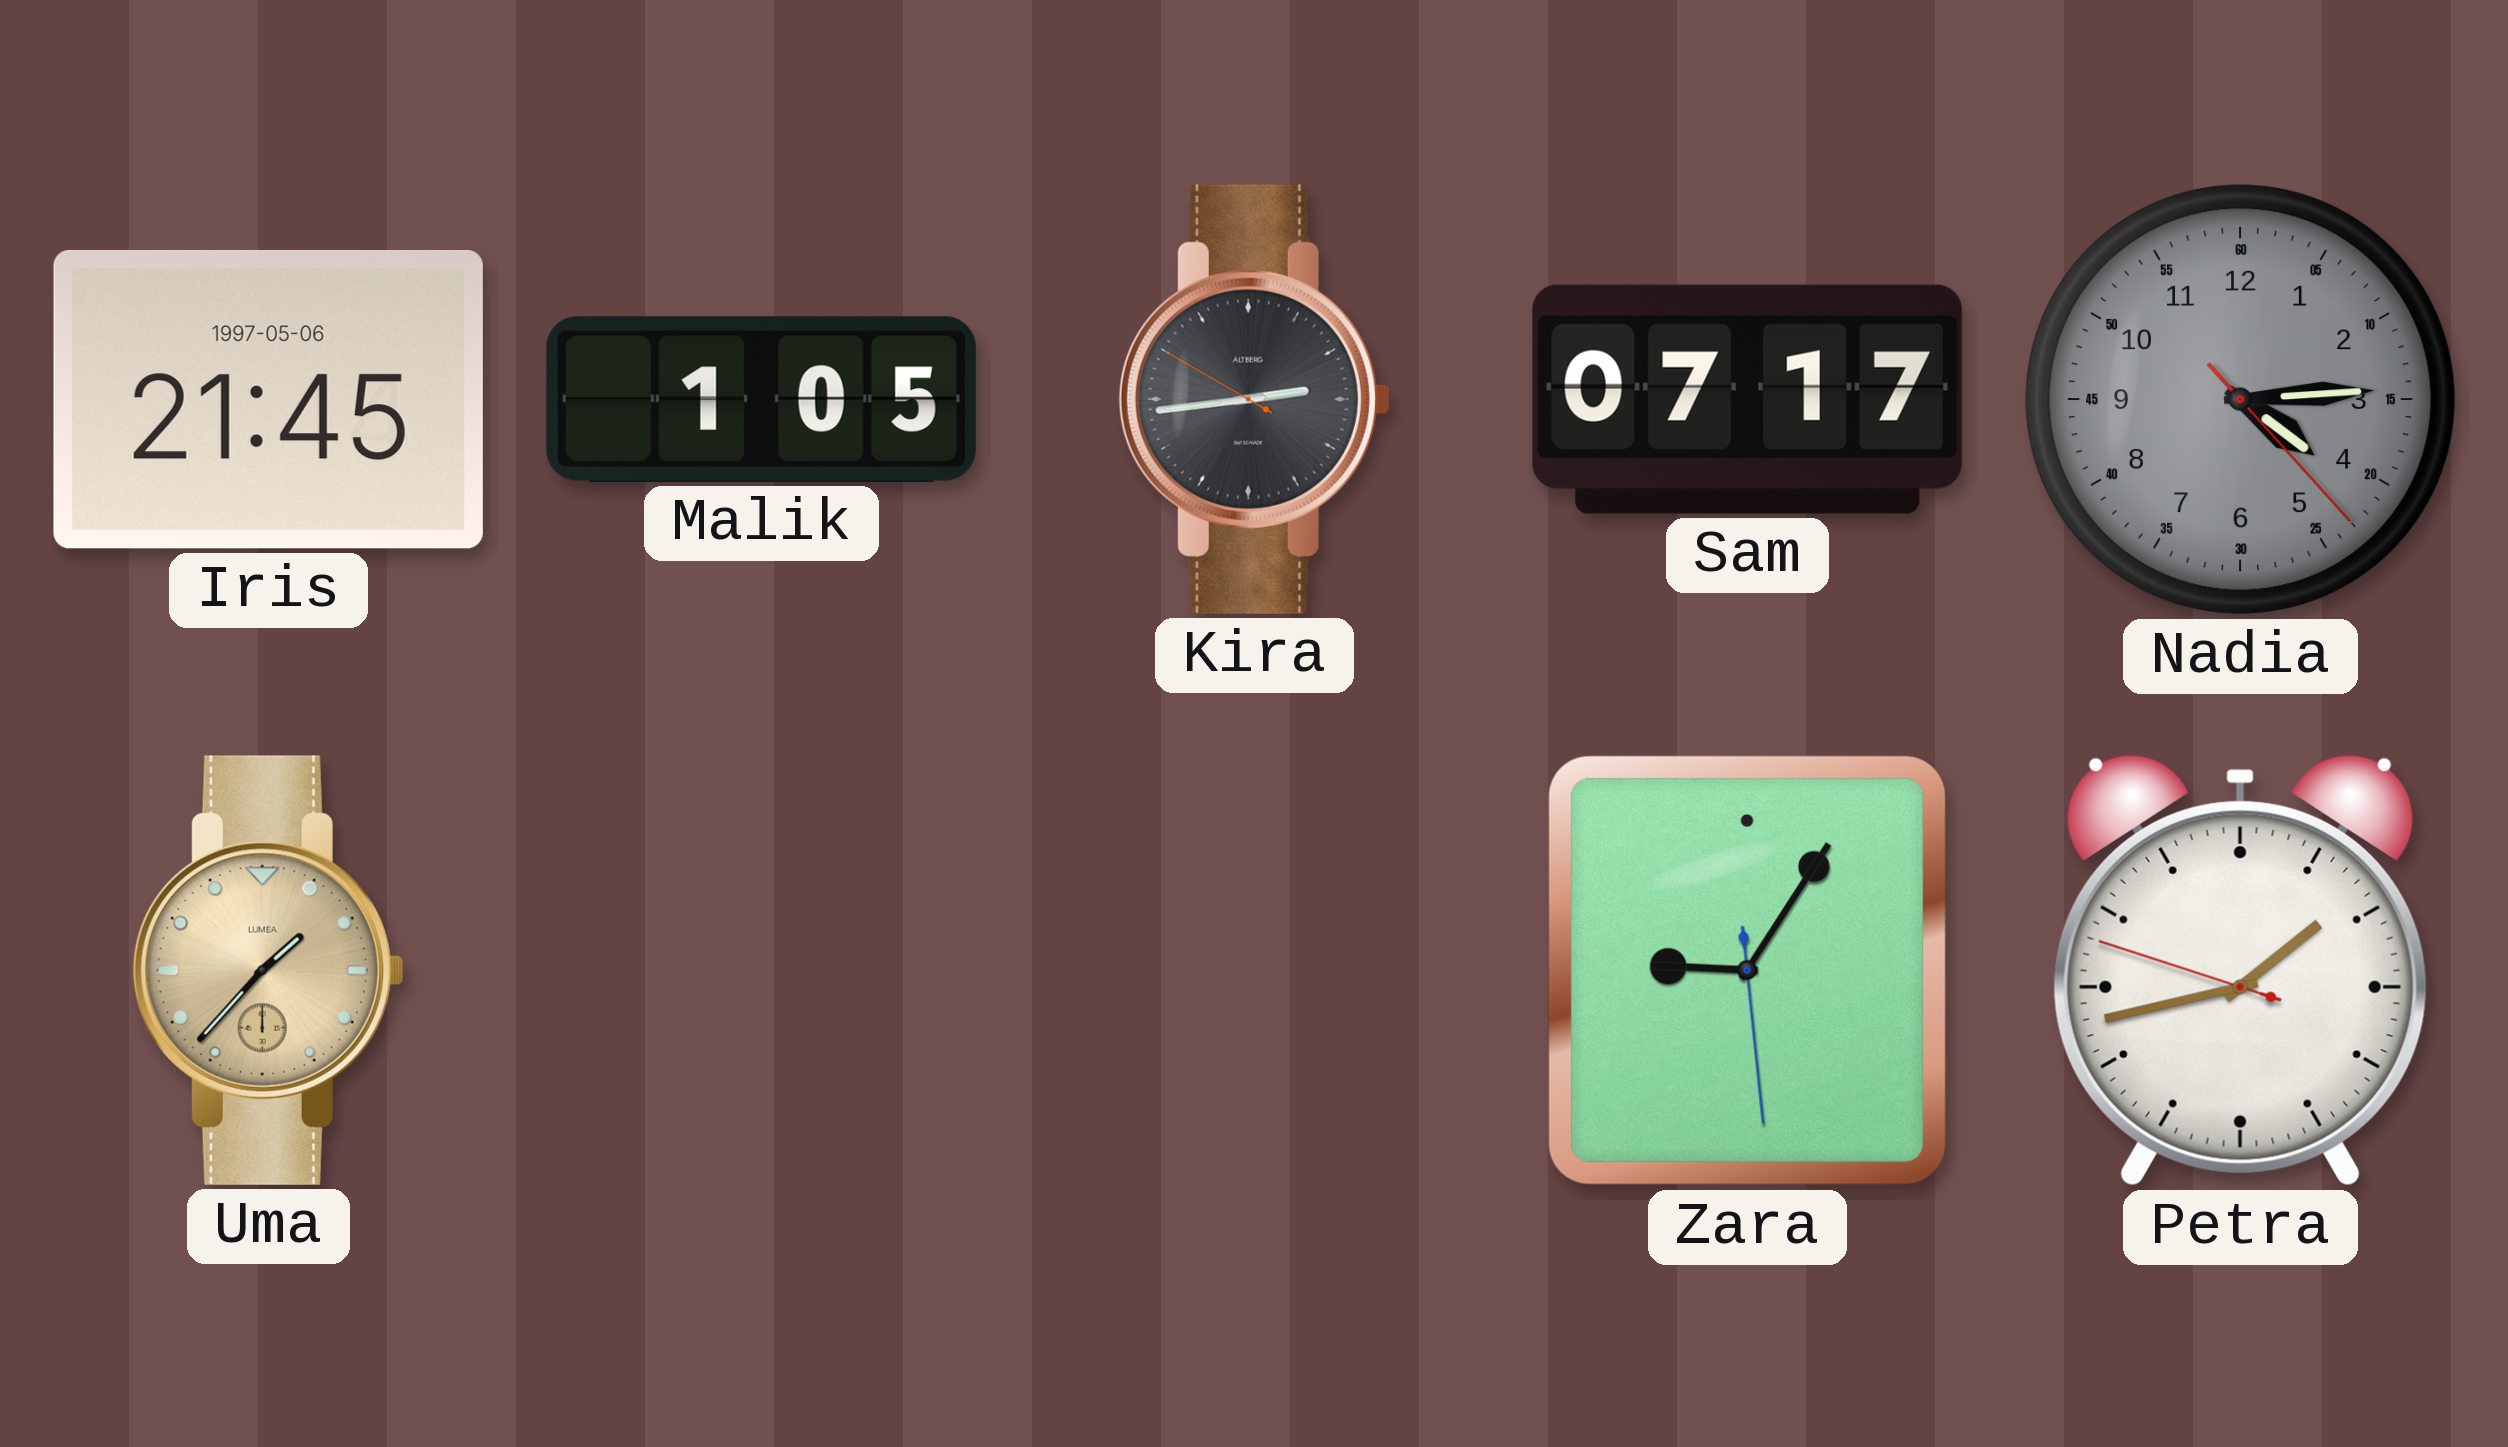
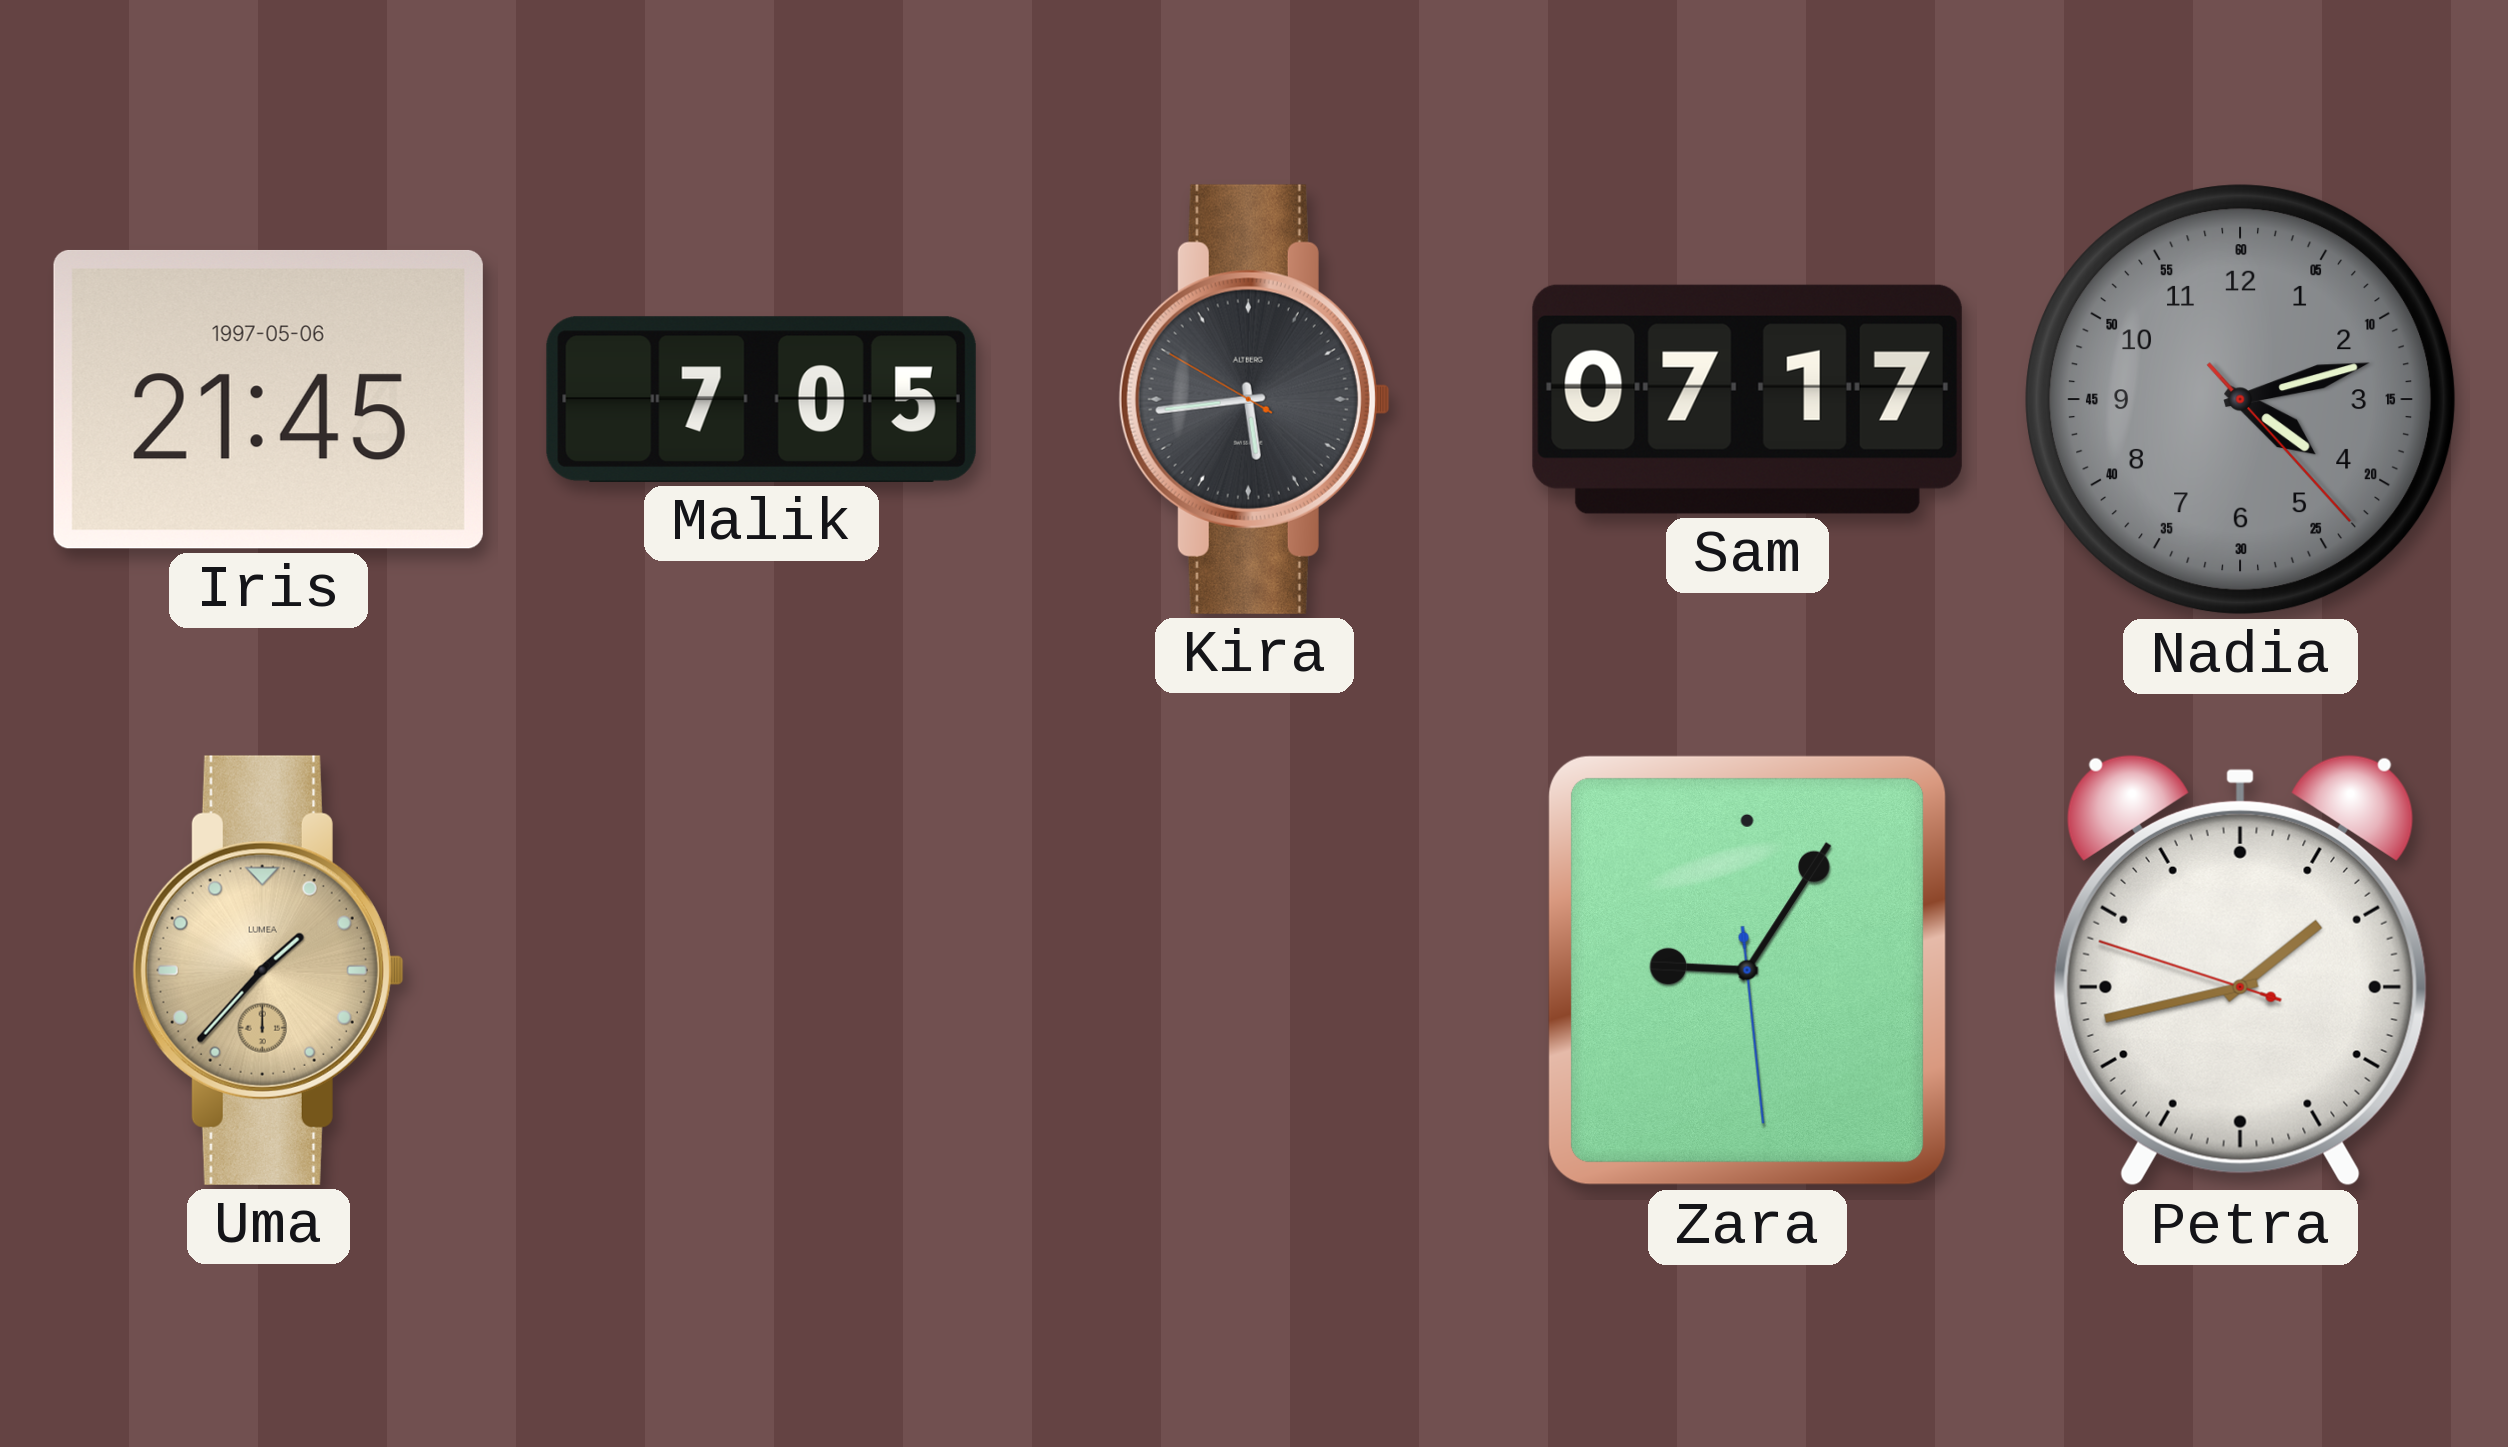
Malik: 1:05 -> 7:05
Kira: 2:43 -> 5:43
Nadia: 4:14 -> 4:12
